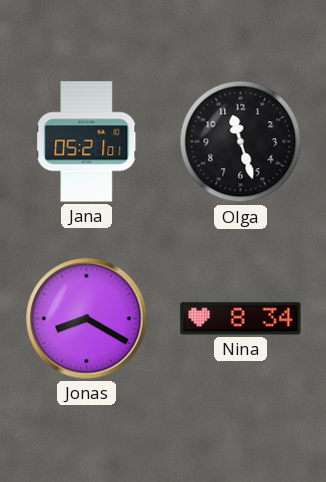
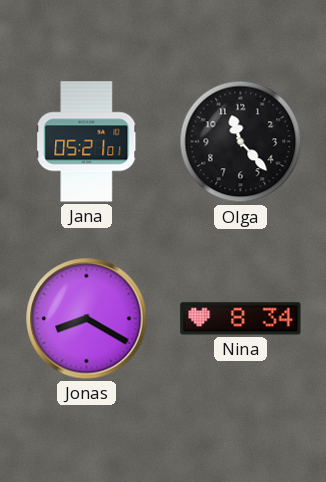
Olga: 11:27 -> 11:23
